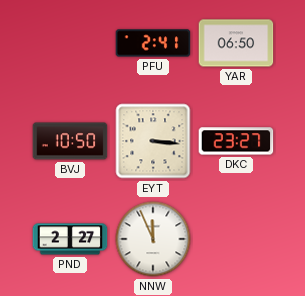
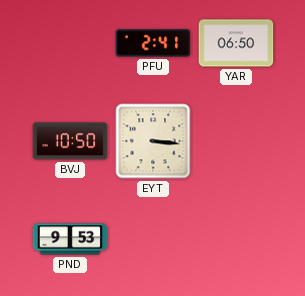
DKC: 23:27 -> none
PND: 2:27 -> 9:53
NNW: 11:56 -> none
